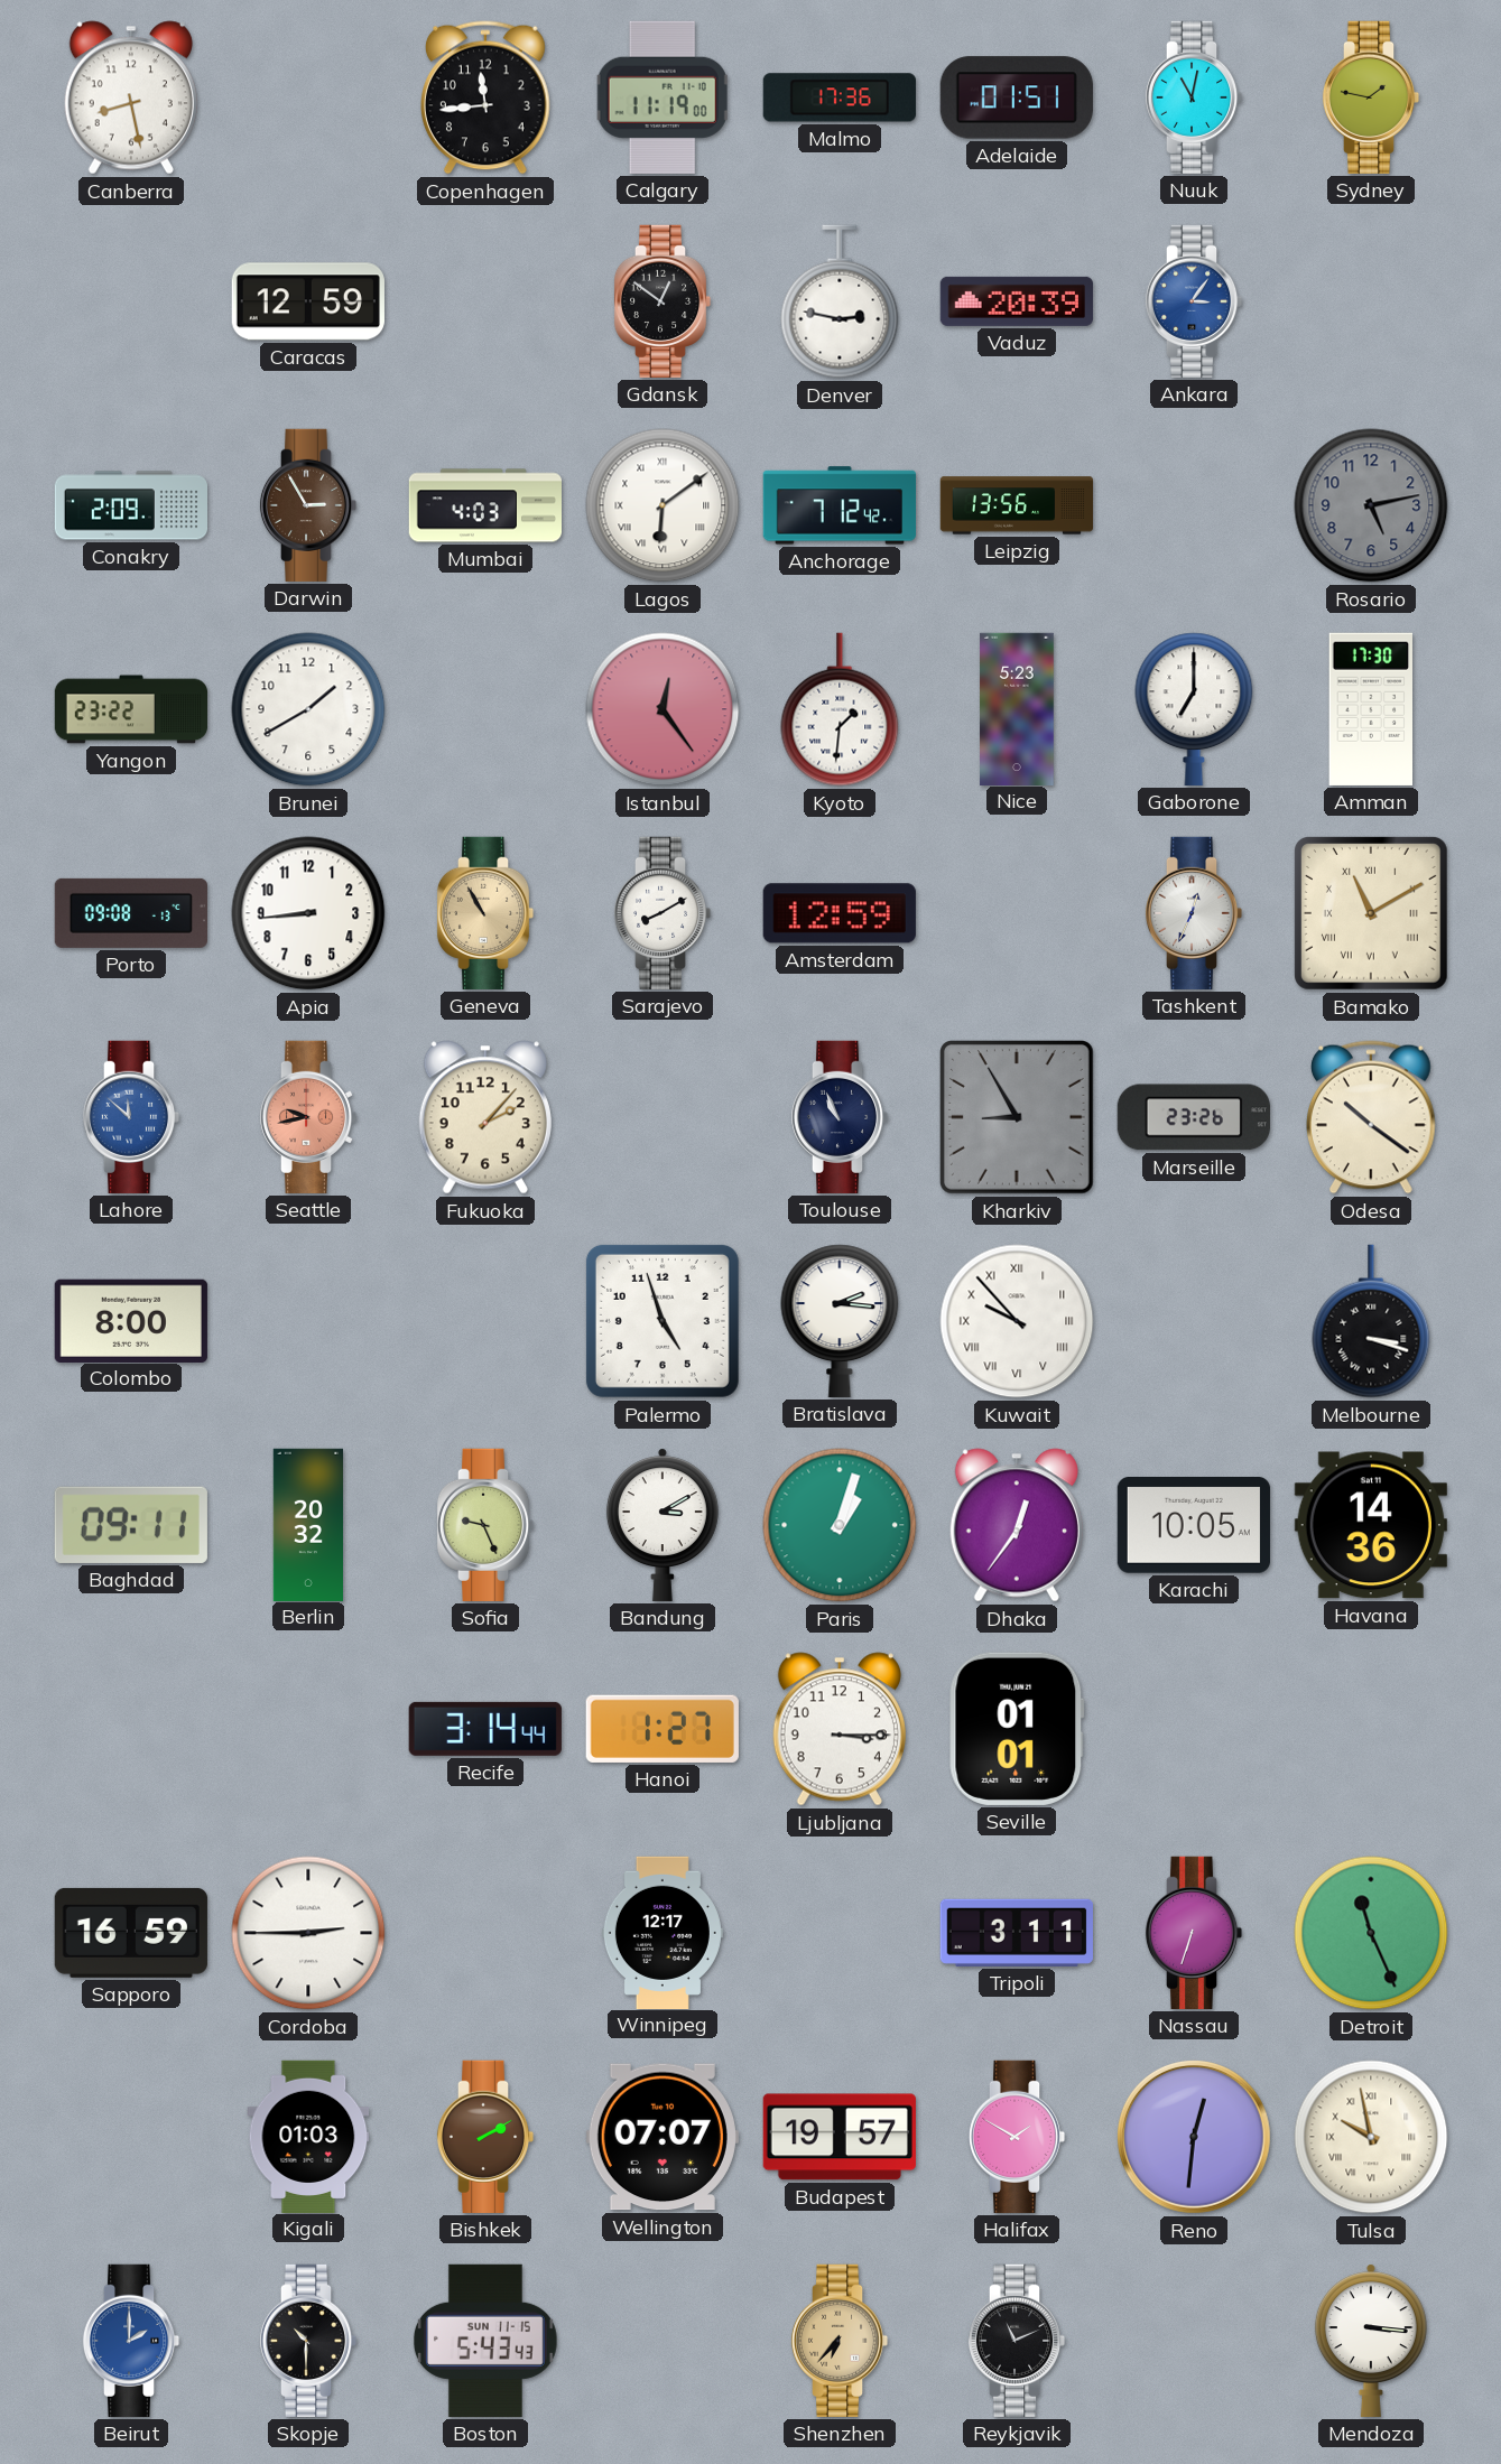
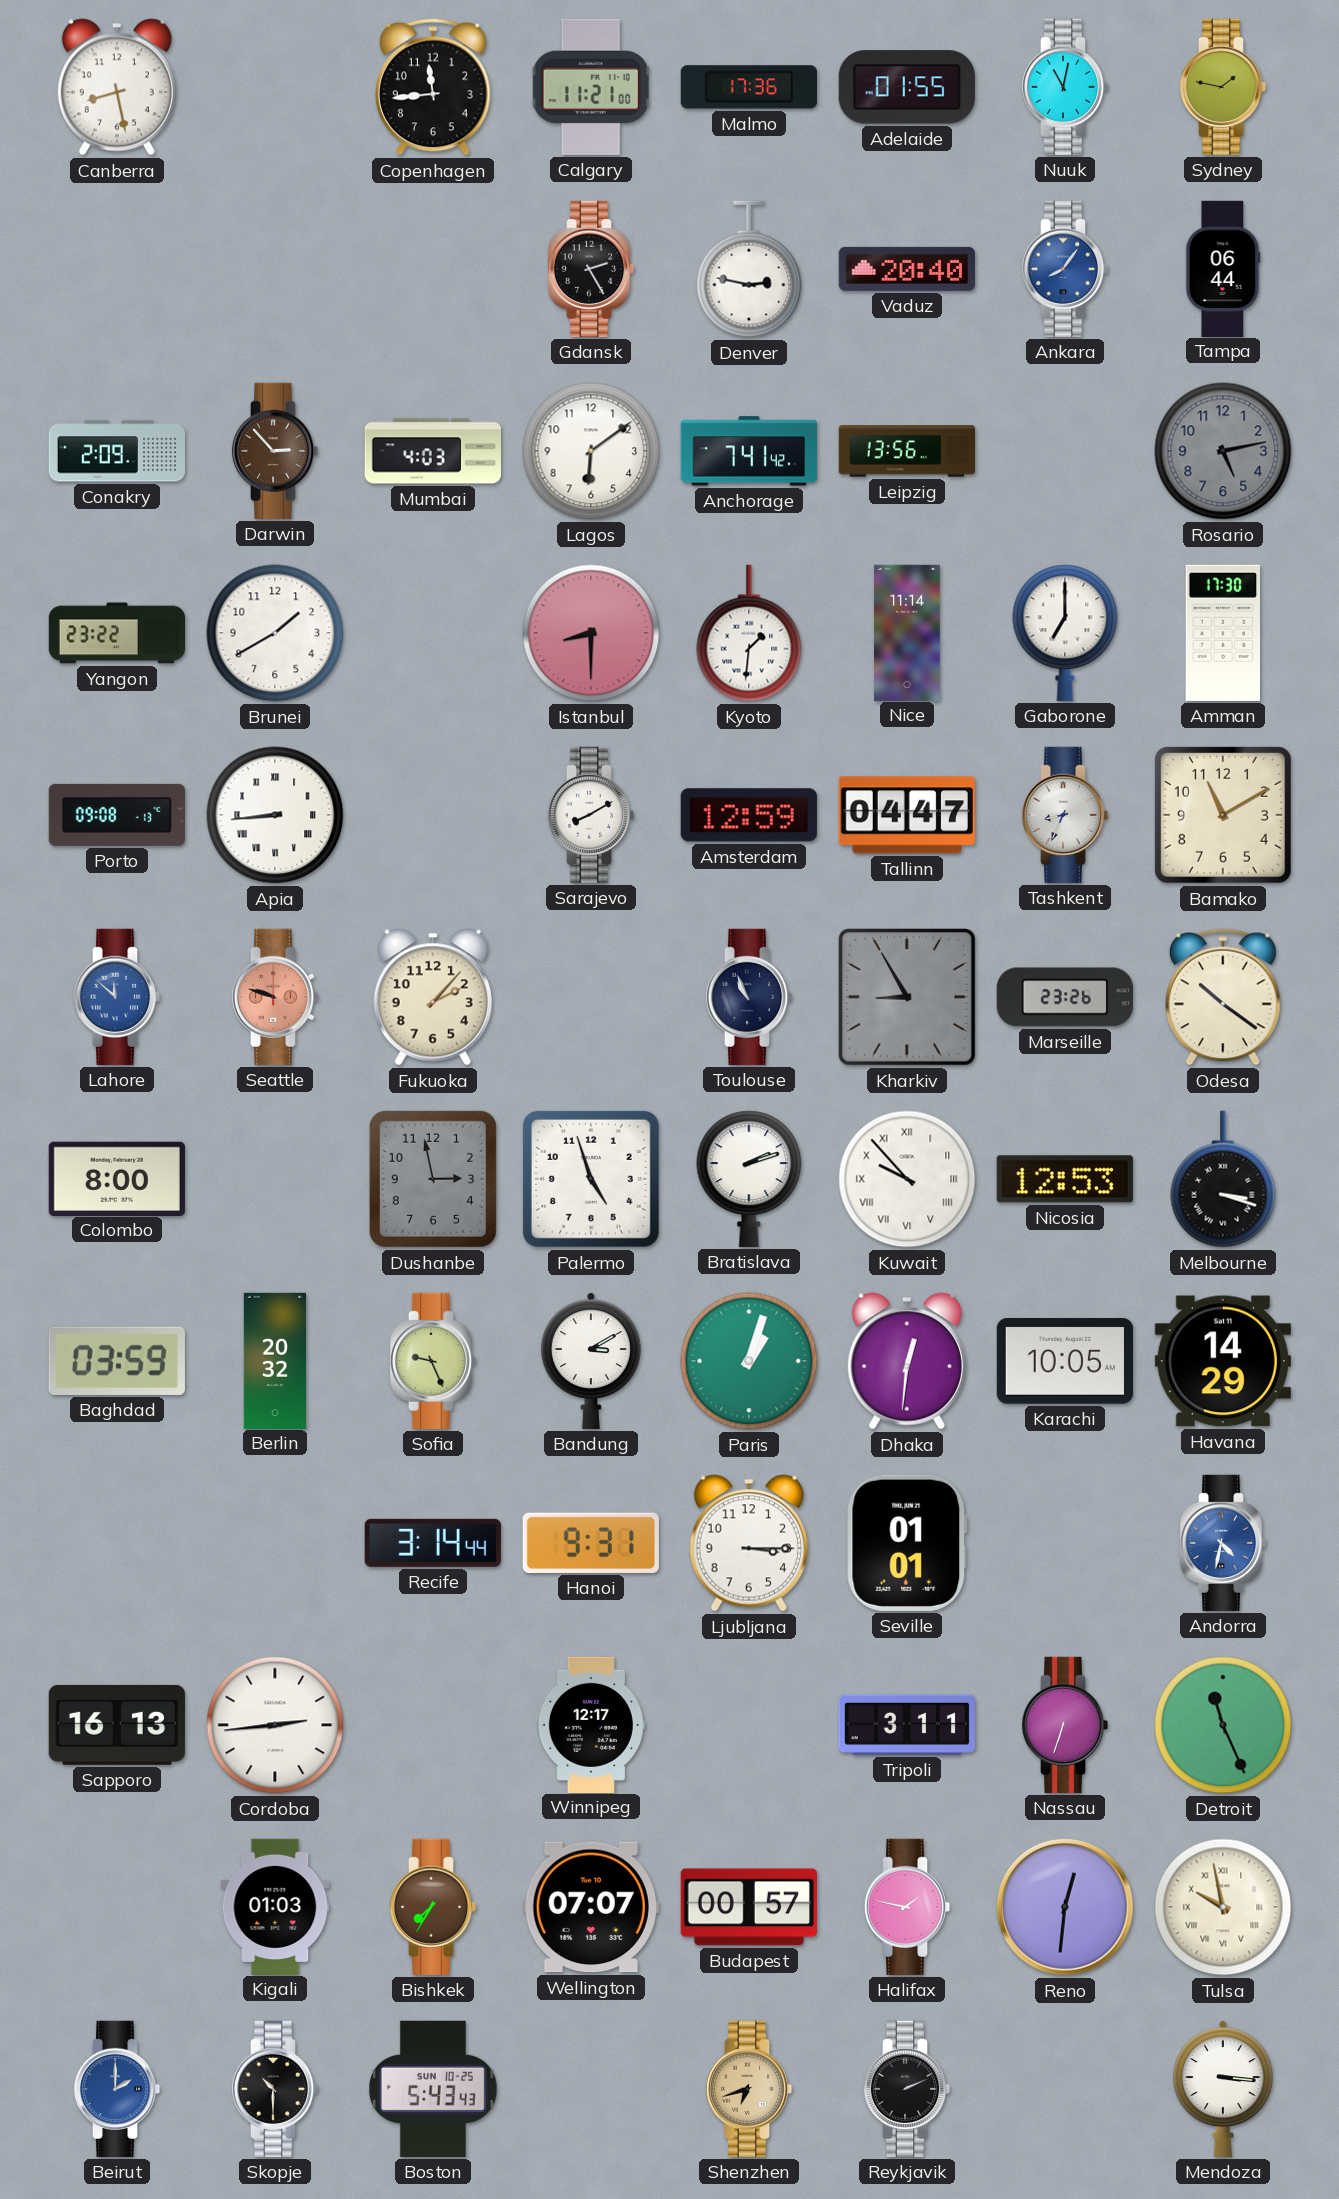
Calgary: 11:19 -> 11:21
Adelaide: 01:51 -> 01:55
Caracas: 12:59 -> none
Gdansk: 12:51 -> 2:25
Vaduz: 20:39 -> 20:40
Ankara: 3:06 -> 8:06
Tampa: none -> 06:44
Darwin: 2:55 -> 2:53
Lagos numerals: Roman -> Arabic
Anchorage: 7:12 -> 7:41
Istanbul: 12:24 -> 8:30
Nice: 5:23 -> 11:14
Apia numerals: Arabic -> Roman
Geneva: 10:55 -> none
Tallinn: none -> 04:47
Tashkent: 12:34 -> 8:34
Bamako numerals: Roman -> Arabic
Seattle: 9:43 -> 9:48
Dushanbe: none -> 2:58
Bratislava: 2:16 -> 2:12
Nicosia: none -> 12:53
Baghdad: 09:11 -> 03:59
Dhaka: 12:36 -> 12:31
Havana: 14:36 -> 14:29
Hanoi: 1:27 -> 9:31
Andorra: none -> 4:32
Sapporo: 16:59 -> 16:13
Cordoba: 2:45 -> 2:44
Bishkek: 2:10 -> 7:35
Budapest: 19:57 -> 00:57
Halifax: 1:50 -> 1:47
Boston date: SUN 11-15 -> SUN 10-25
Shenzhen: 6:37 -> 6:42
Reykjavik: 11:11 -> 2:11
